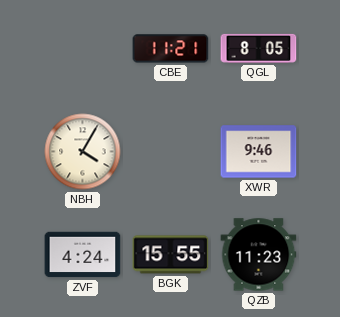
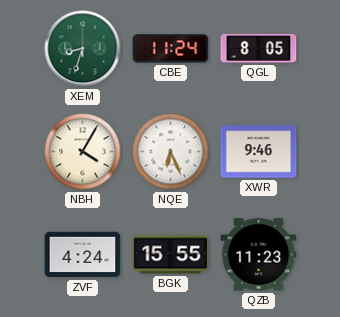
XEM: none -> 8:33
CBE: 11:21 -> 11:24
NQE: none -> 6:26
